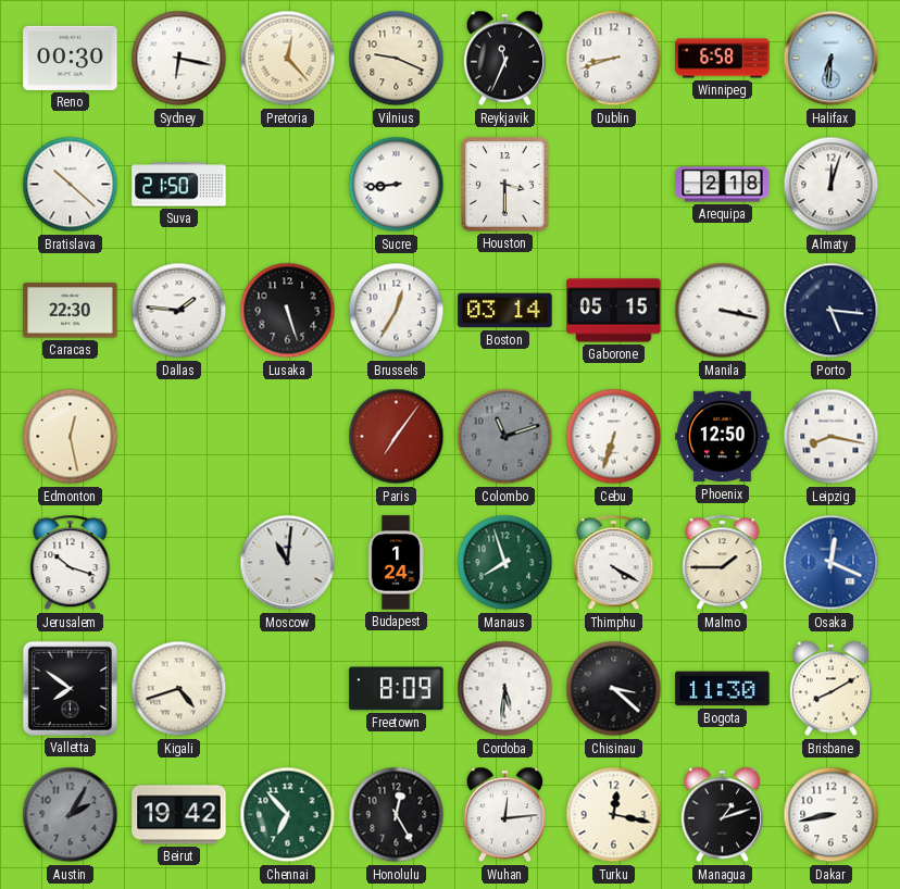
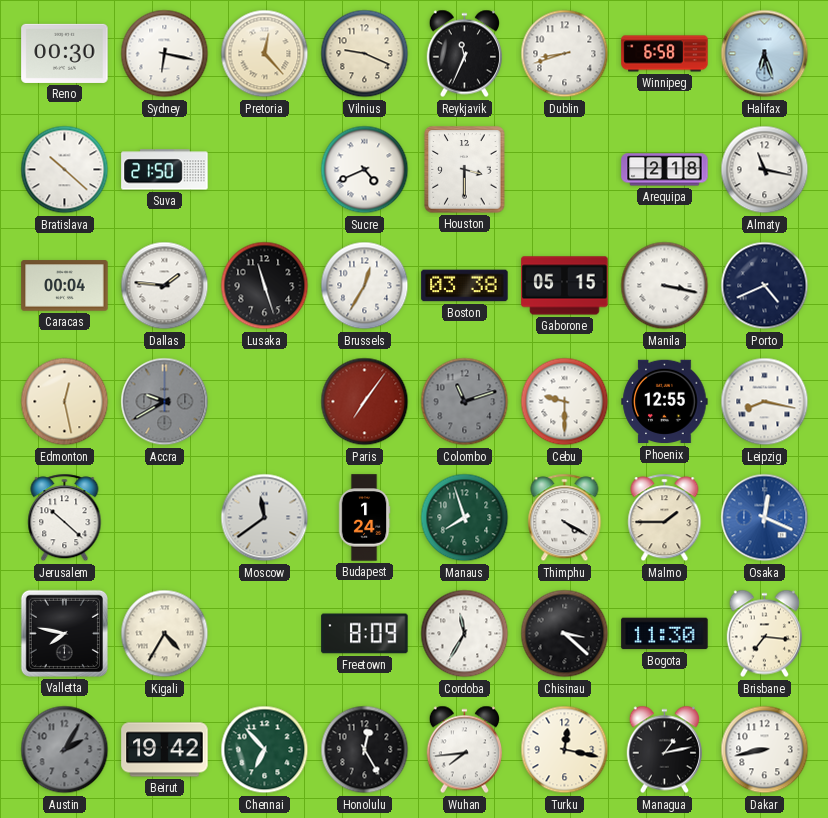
Halifax: 6:31 -> 6:27
Sucre: 8:44 -> 4:41
Almaty: 12:03 -> 11:17
Caracas: 22:30 -> 00:04
Lusaka: 5:27 -> 11:27
Boston: 03:14 -> 03:38
Porto: 5:16 -> 4:41
Accra: none -> 9:40
Cebu: 6:33 -> 9:30
Phoenix: 12:50 -> 12:55
Jerusalem: 10:18 -> 10:22
Moscow: 11:01 -> 11:39
Valletta: 7:51 -> 7:47
Kigali: 4:42 -> 4:35
Cordoba: 5:31 -> 11:35
Brisbane: 8:10 -> 7:16
Wuhan: 12:14 -> 7:44
Managua: 1:12 -> 1:13
